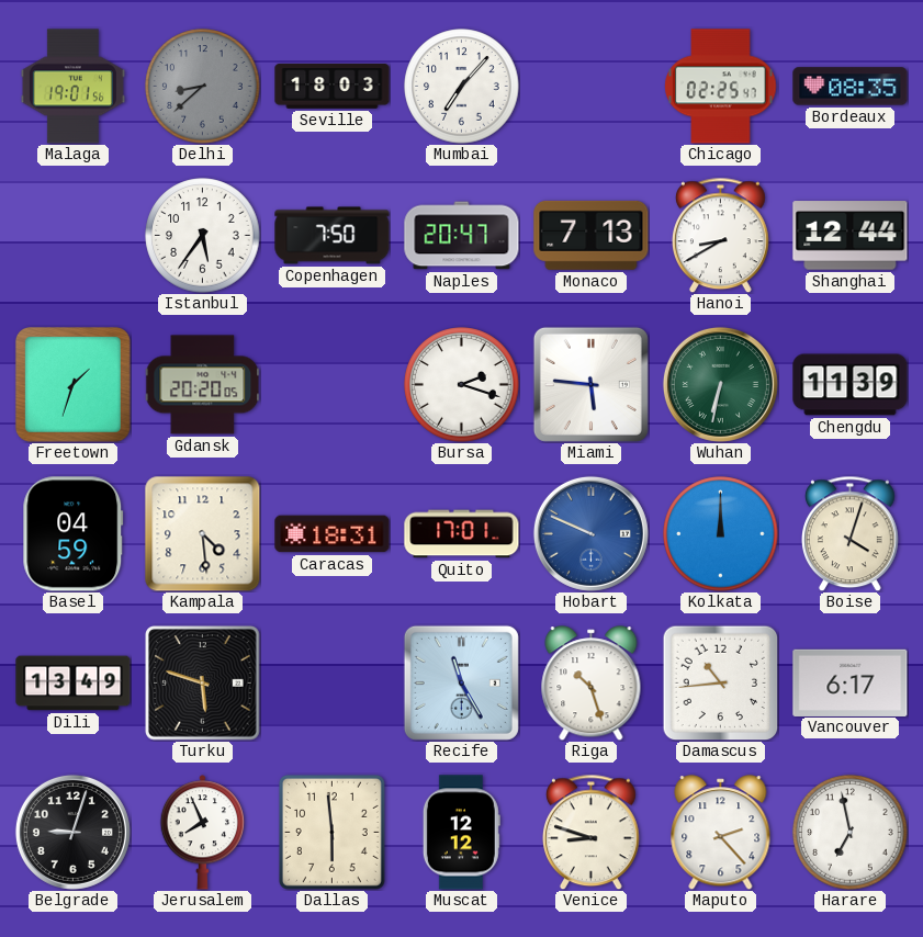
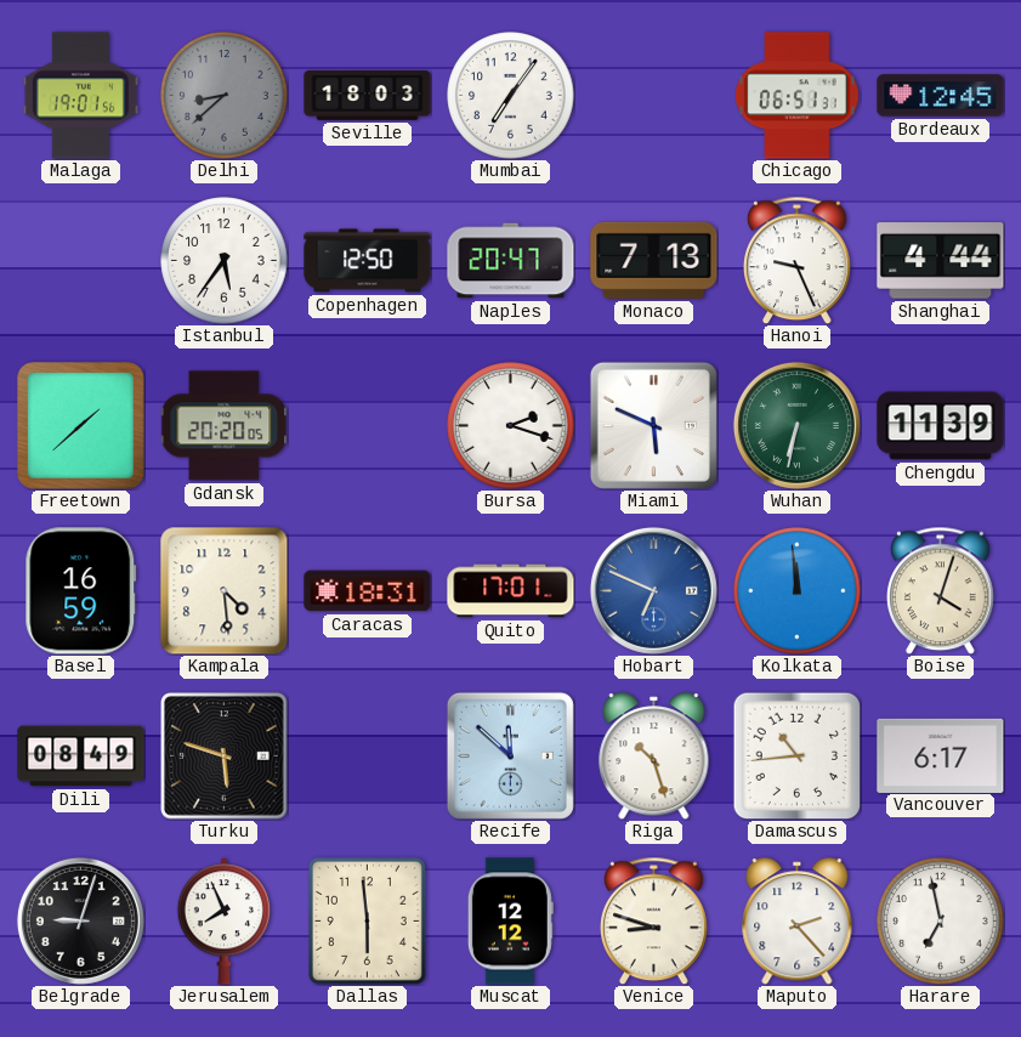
Mumbai: 7:07 -> 7:06
Chicago: 02:25 -> 06:51
Bordeaux: 08:35 -> 12:45
Copenhagen: 7:50 -> 12:50
Hanoi: 8:40 -> 9:26
Shanghai: 12:44 -> 4:44
Freetown: 1:33 -> 1:38
Miami: 5:46 -> 5:49
Basel: 04:59 -> 16:59
Hobart: 9:49 -> 6:49
Kolkata: 12:00 -> 11:59
Dili: 13:49 -> 08:49
Recife: 11:25 -> 11:52
